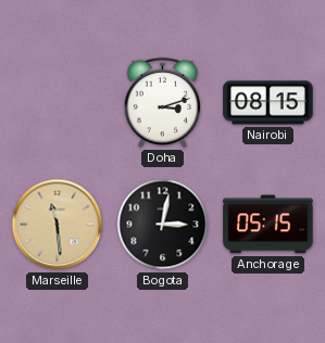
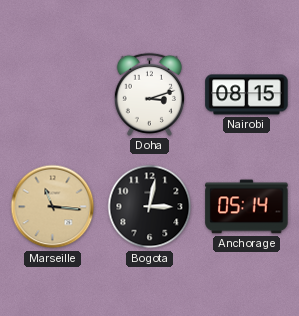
Marseille: 11:29 -> 11:16
Anchorage: 05:15 -> 05:14
